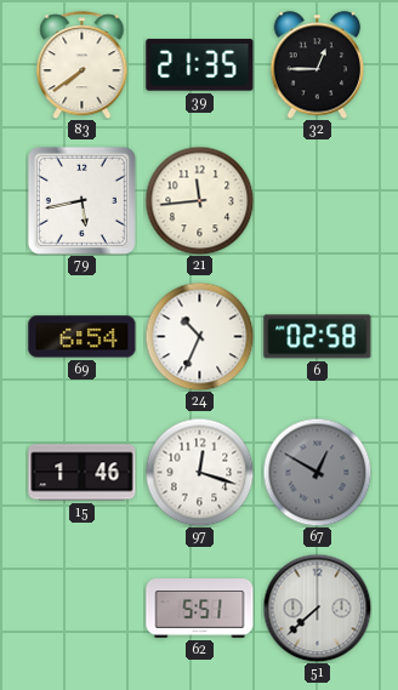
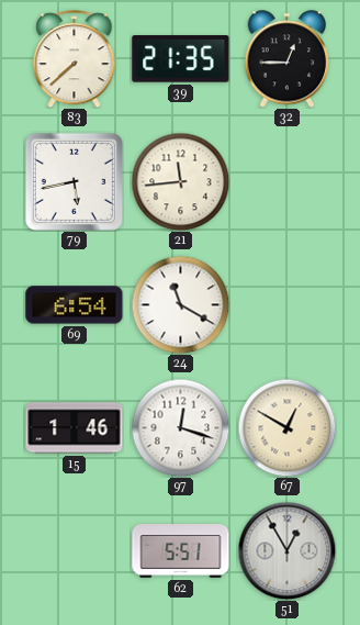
83: 7:39 -> 7:38
24: 10:34 -> 11:20
6: 02:58 -> none
67 dial: grey -> cream
51: 7:38 -> 12:55
